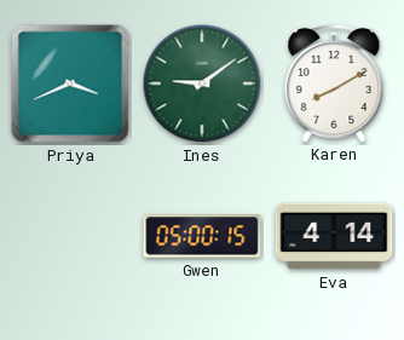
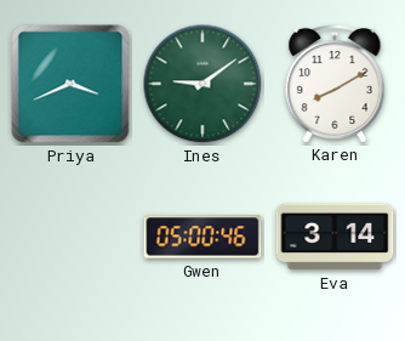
Gwen: 05:00:15 -> 05:00:46
Eva: 4:14 -> 3:14
